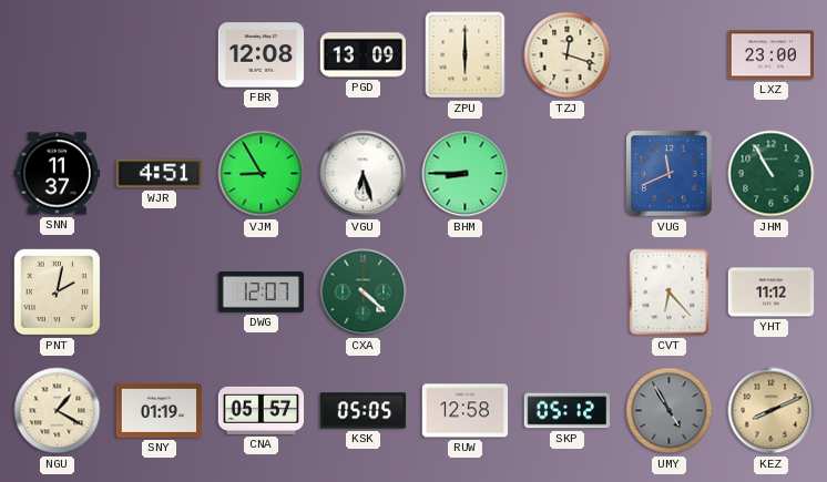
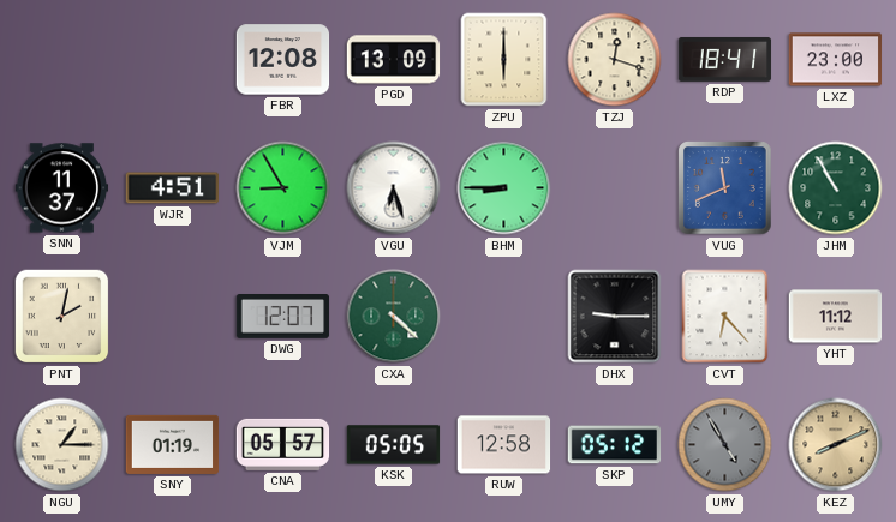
RDP: none -> 18:41
DHX: none -> 9:15
NGU: 1:20 -> 1:15
